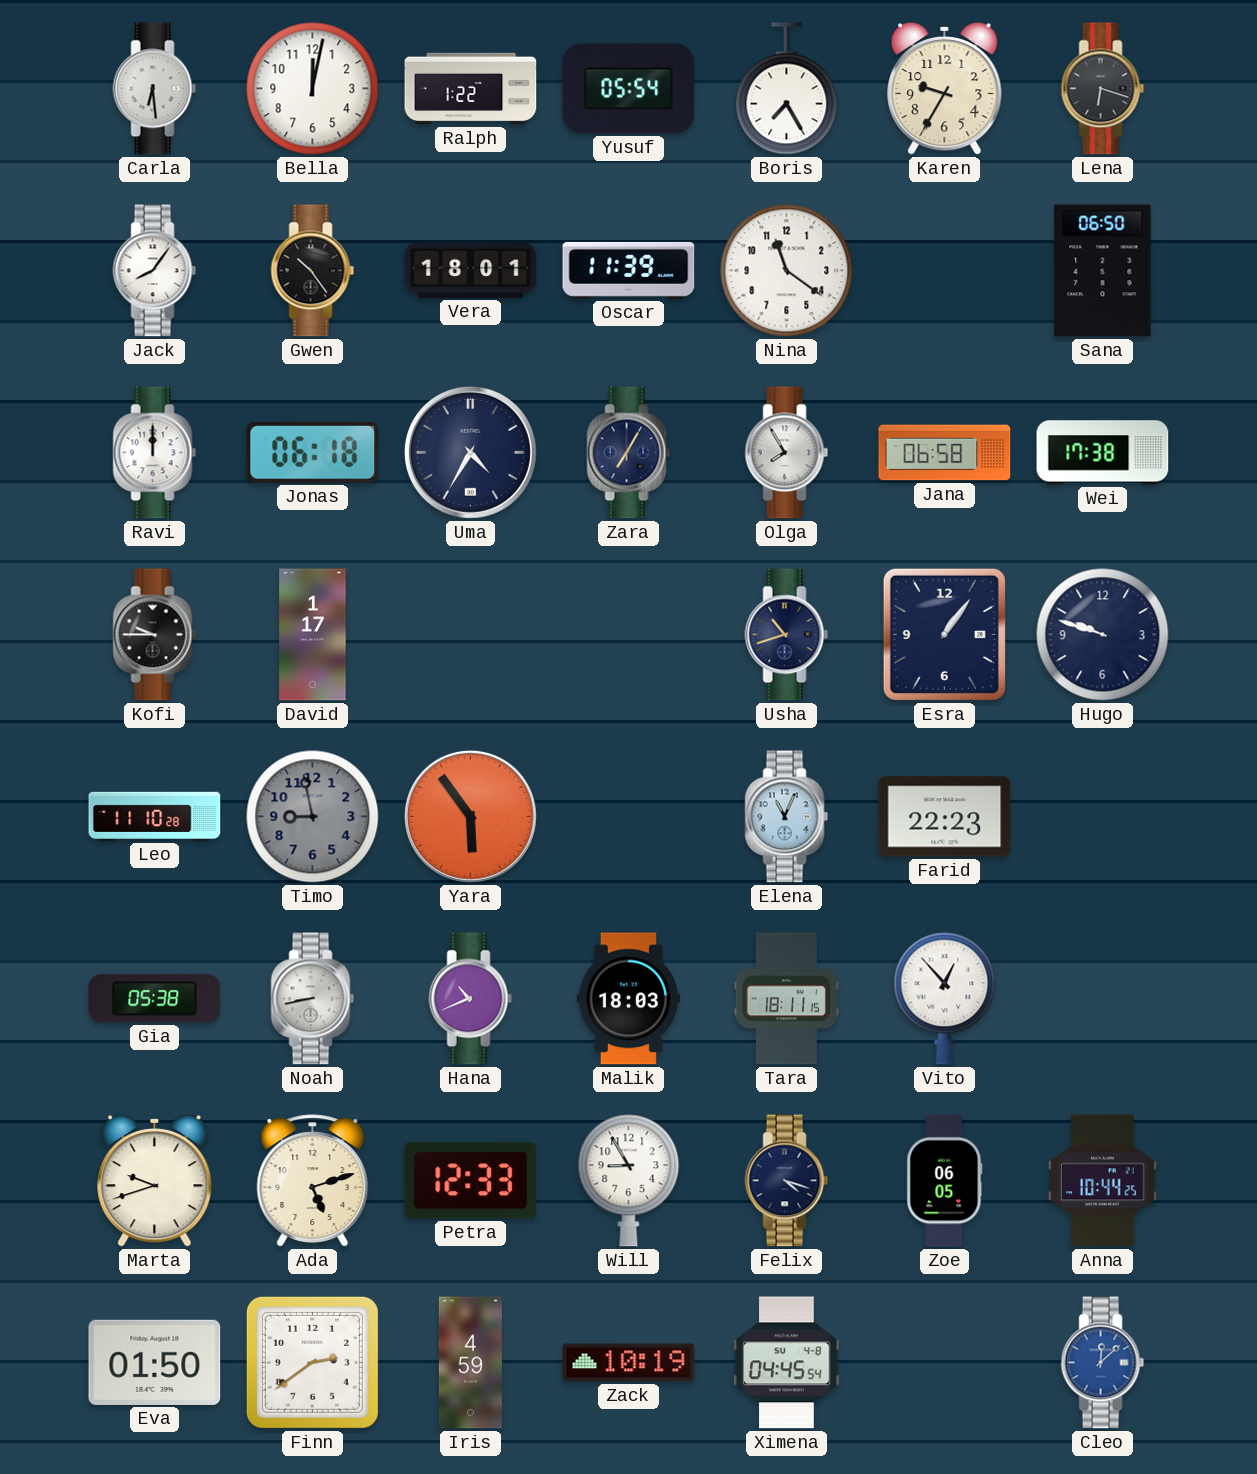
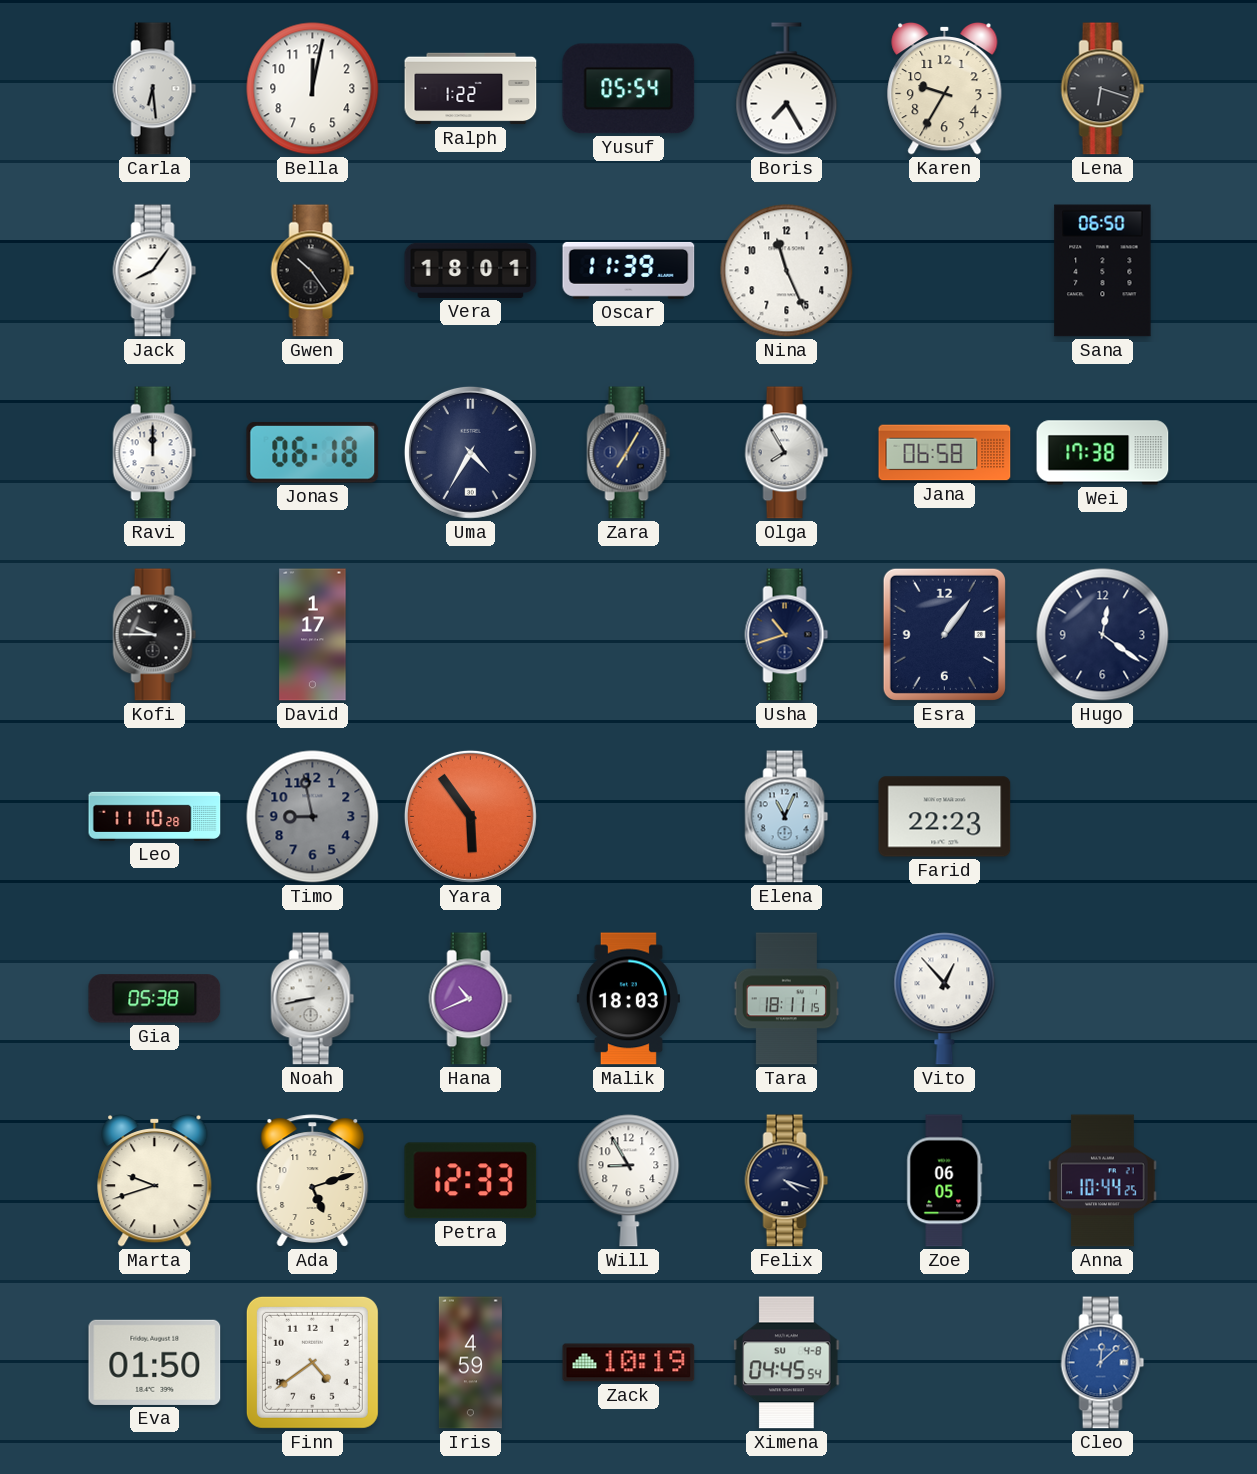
Nina: 11:21 -> 11:26
Hugo: 9:48 -> 12:21
Finn: 2:39 -> 4:39
